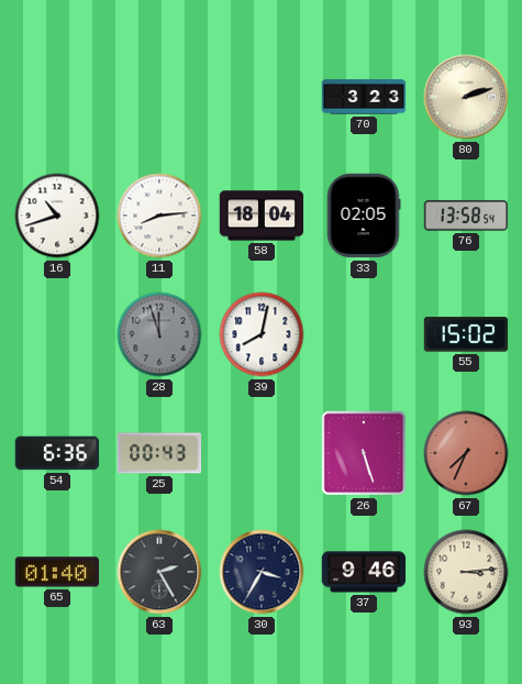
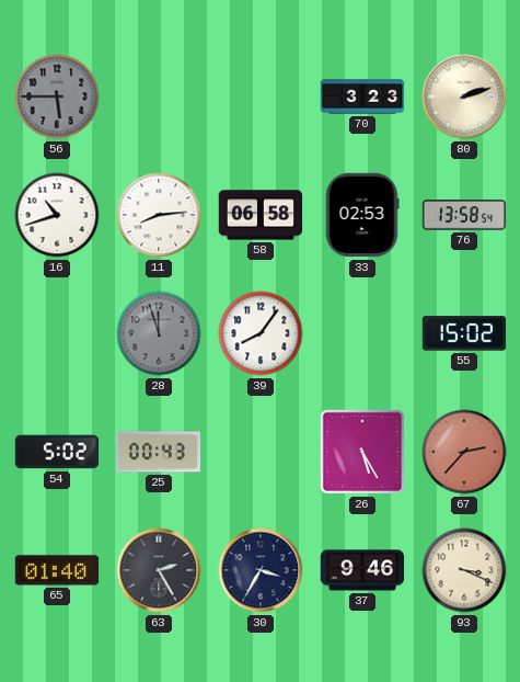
56: none -> 5:45
58: 18:04 -> 06:58
33: 02:05 -> 02:53
39: 8:02 -> 8:06
54: 6:36 -> 5:02
26: 5:27 -> 5:25
67: 7:34 -> 2:37
93: 3:14 -> 3:19
